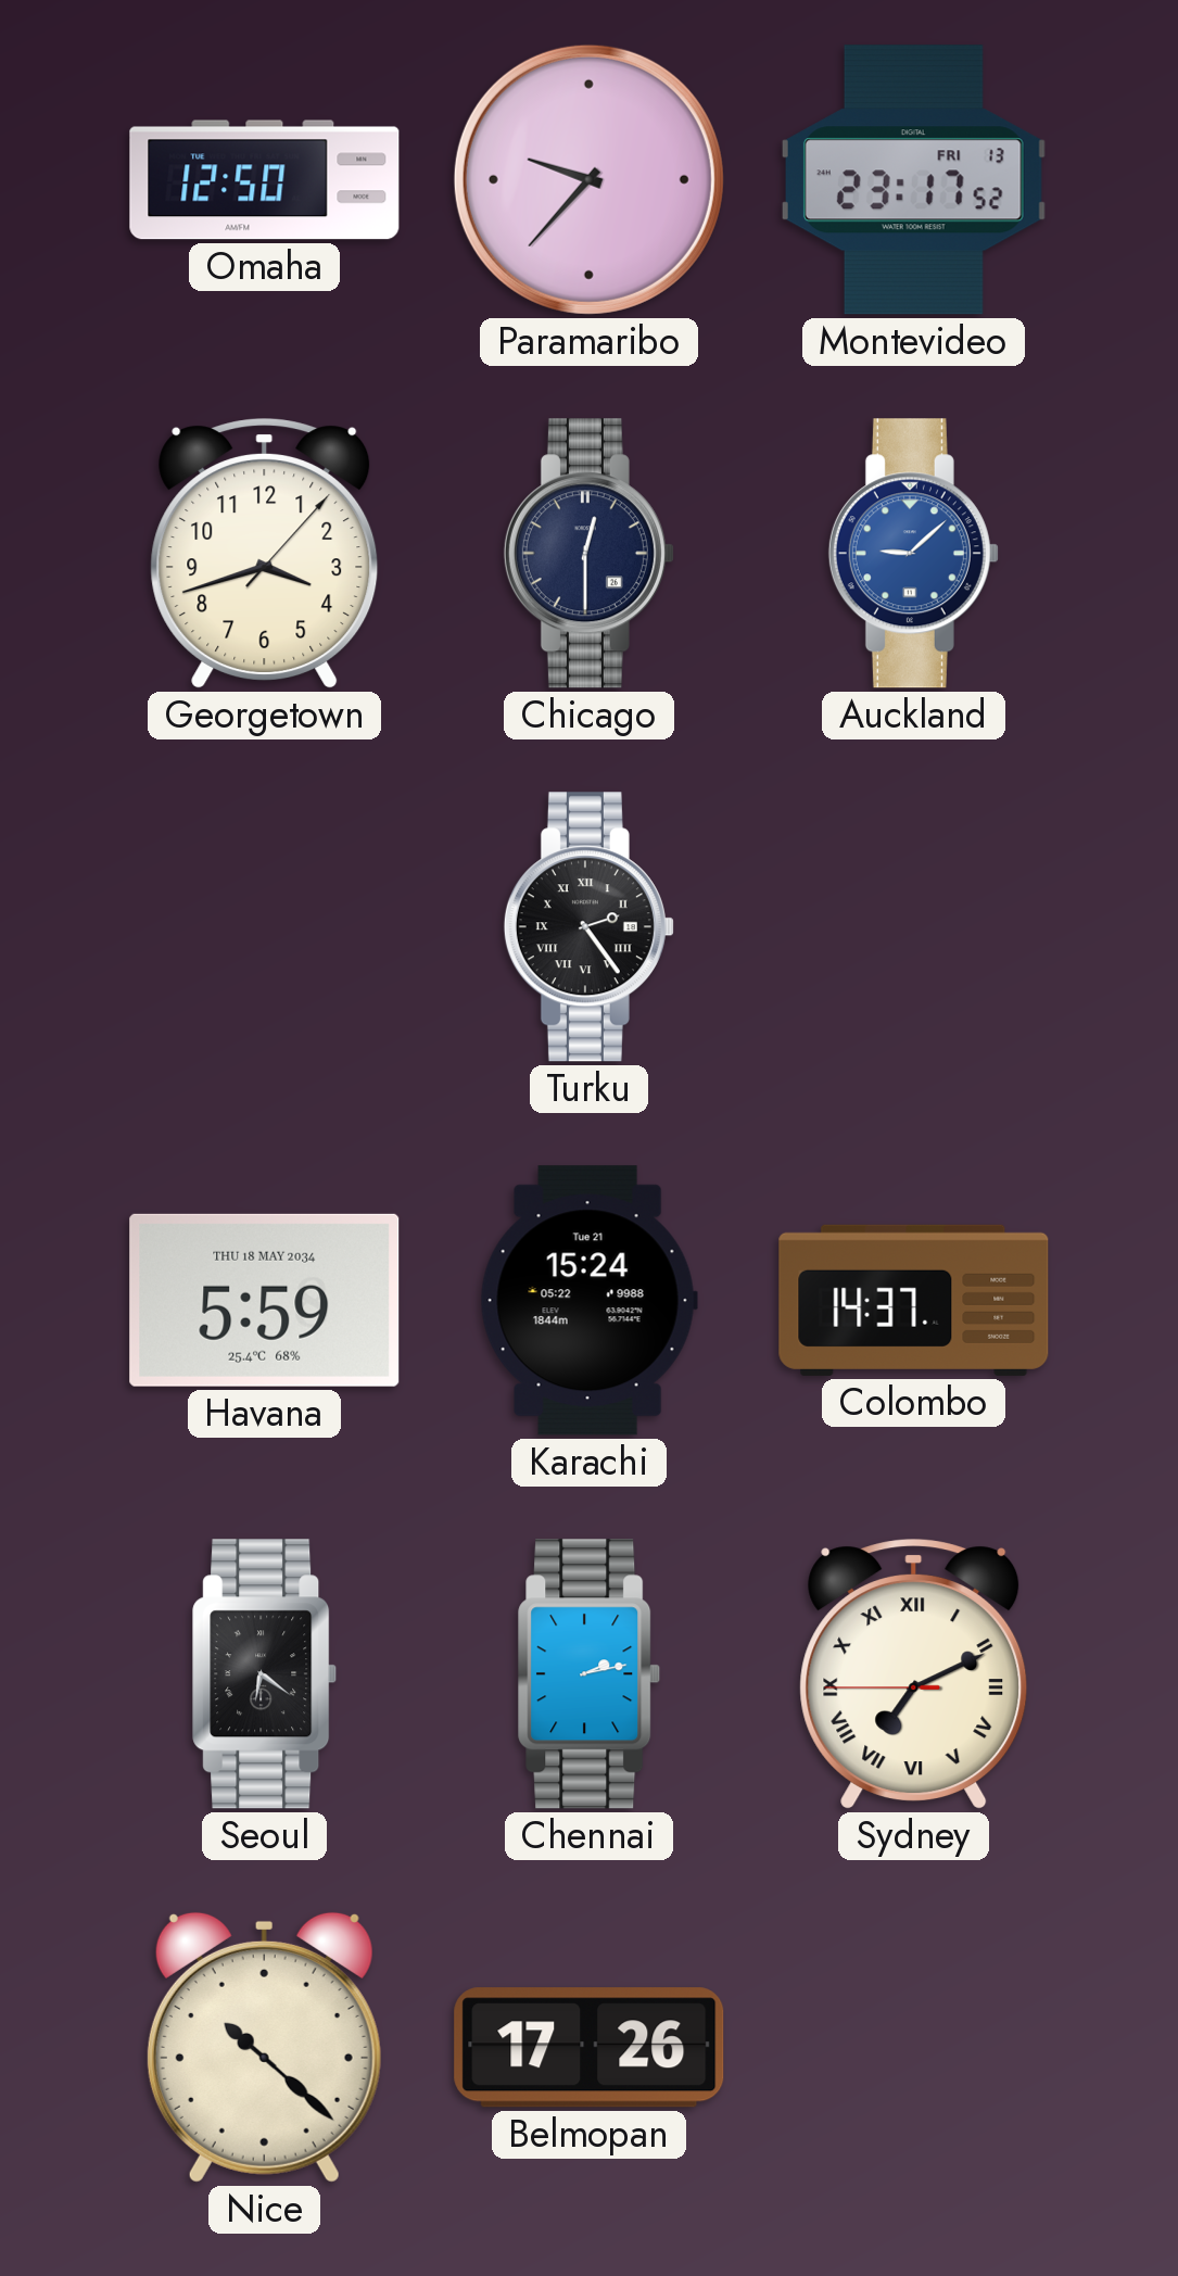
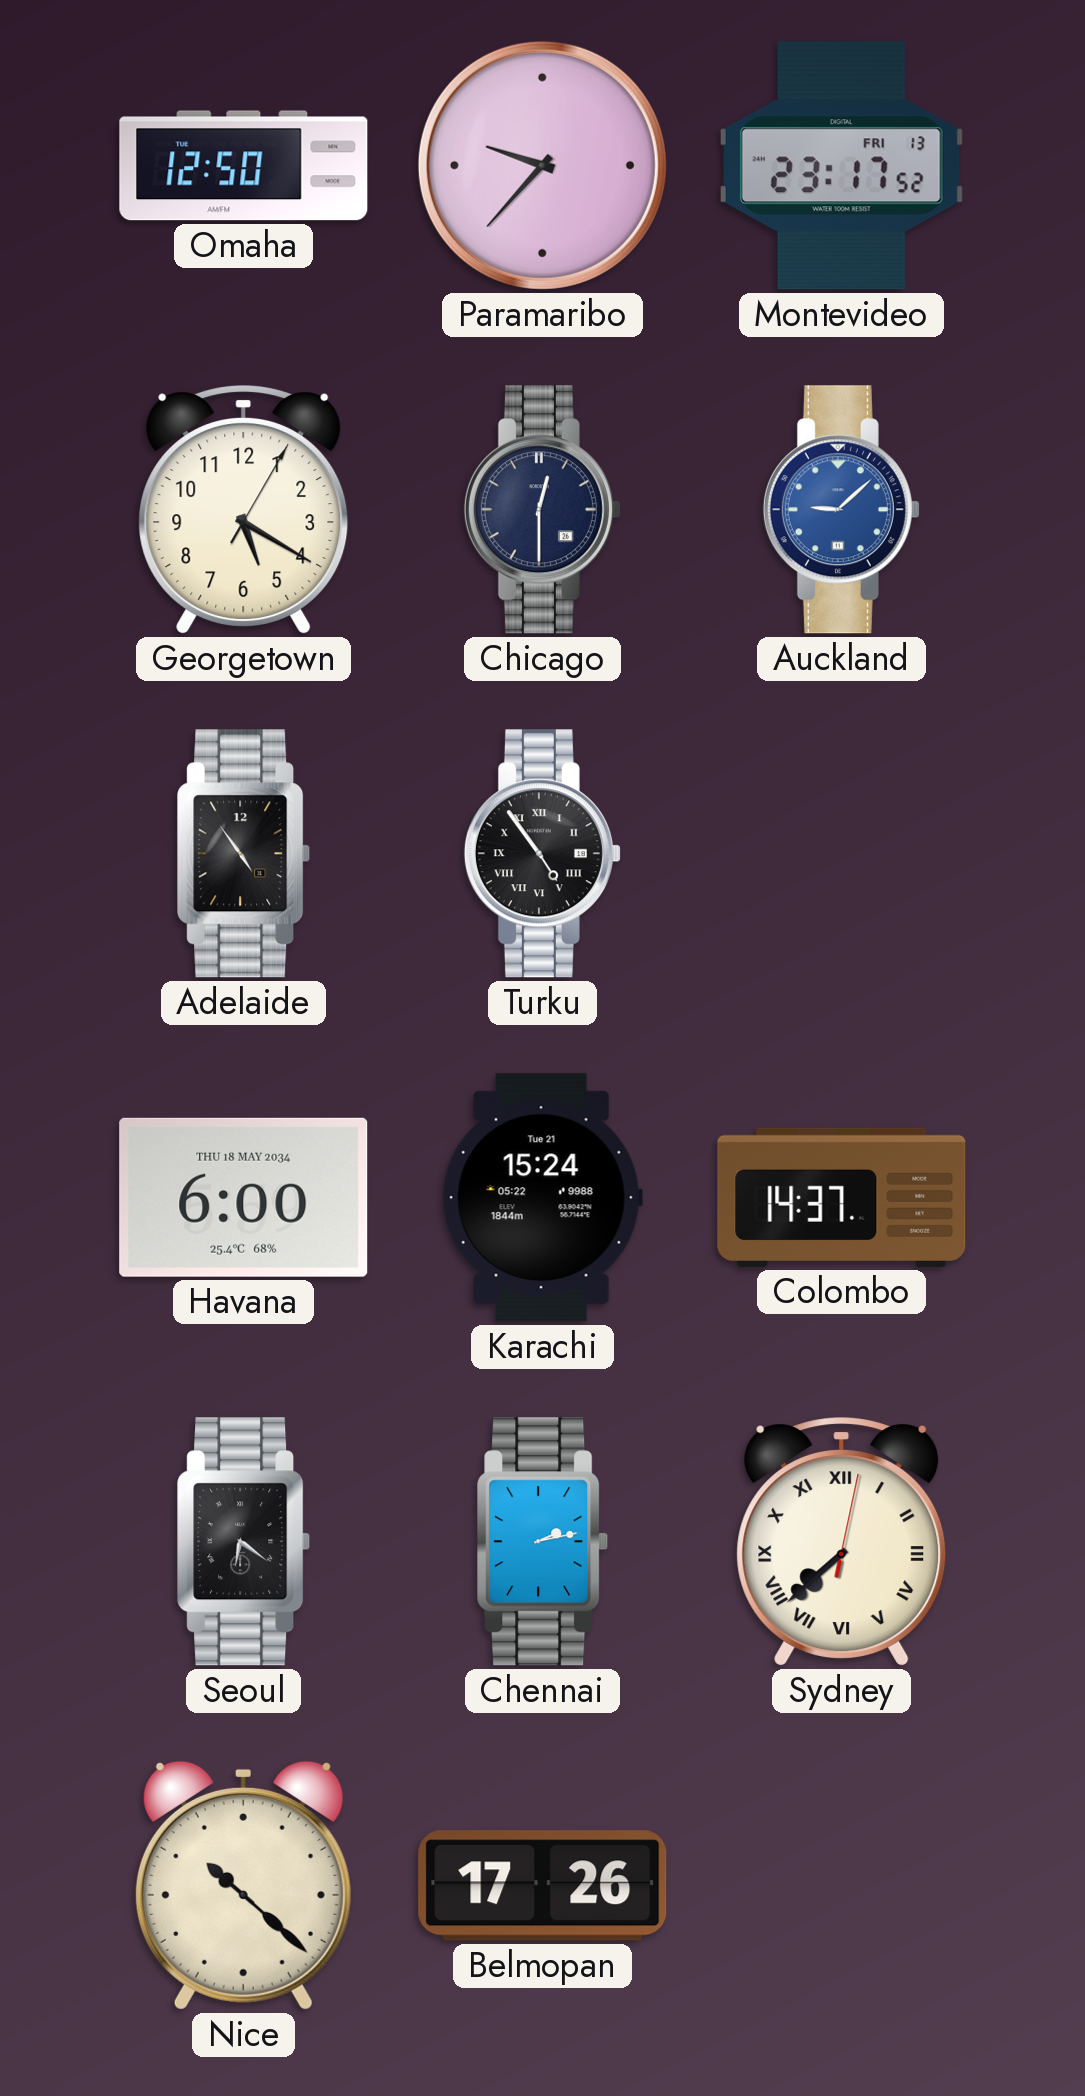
Georgetown: 3:42 -> 5:20
Adelaide: none -> 4:54
Turku: 2:24 -> 4:54
Havana: 5:59 -> 6:00
Sydney: 7:10 -> 7:38
